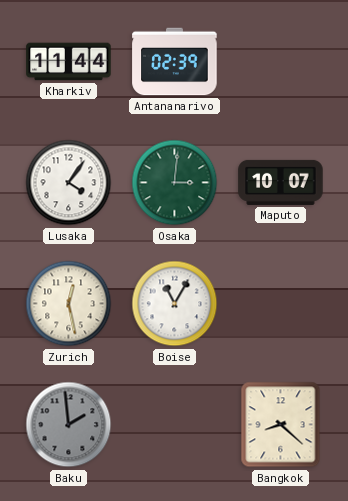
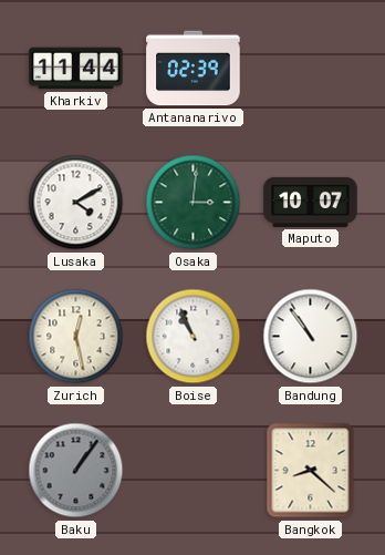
Lusaka: 4:06 -> 4:10
Boise: 11:05 -> 10:56
Bandung: none -> 10:54
Baku: 1:59 -> 1:06
